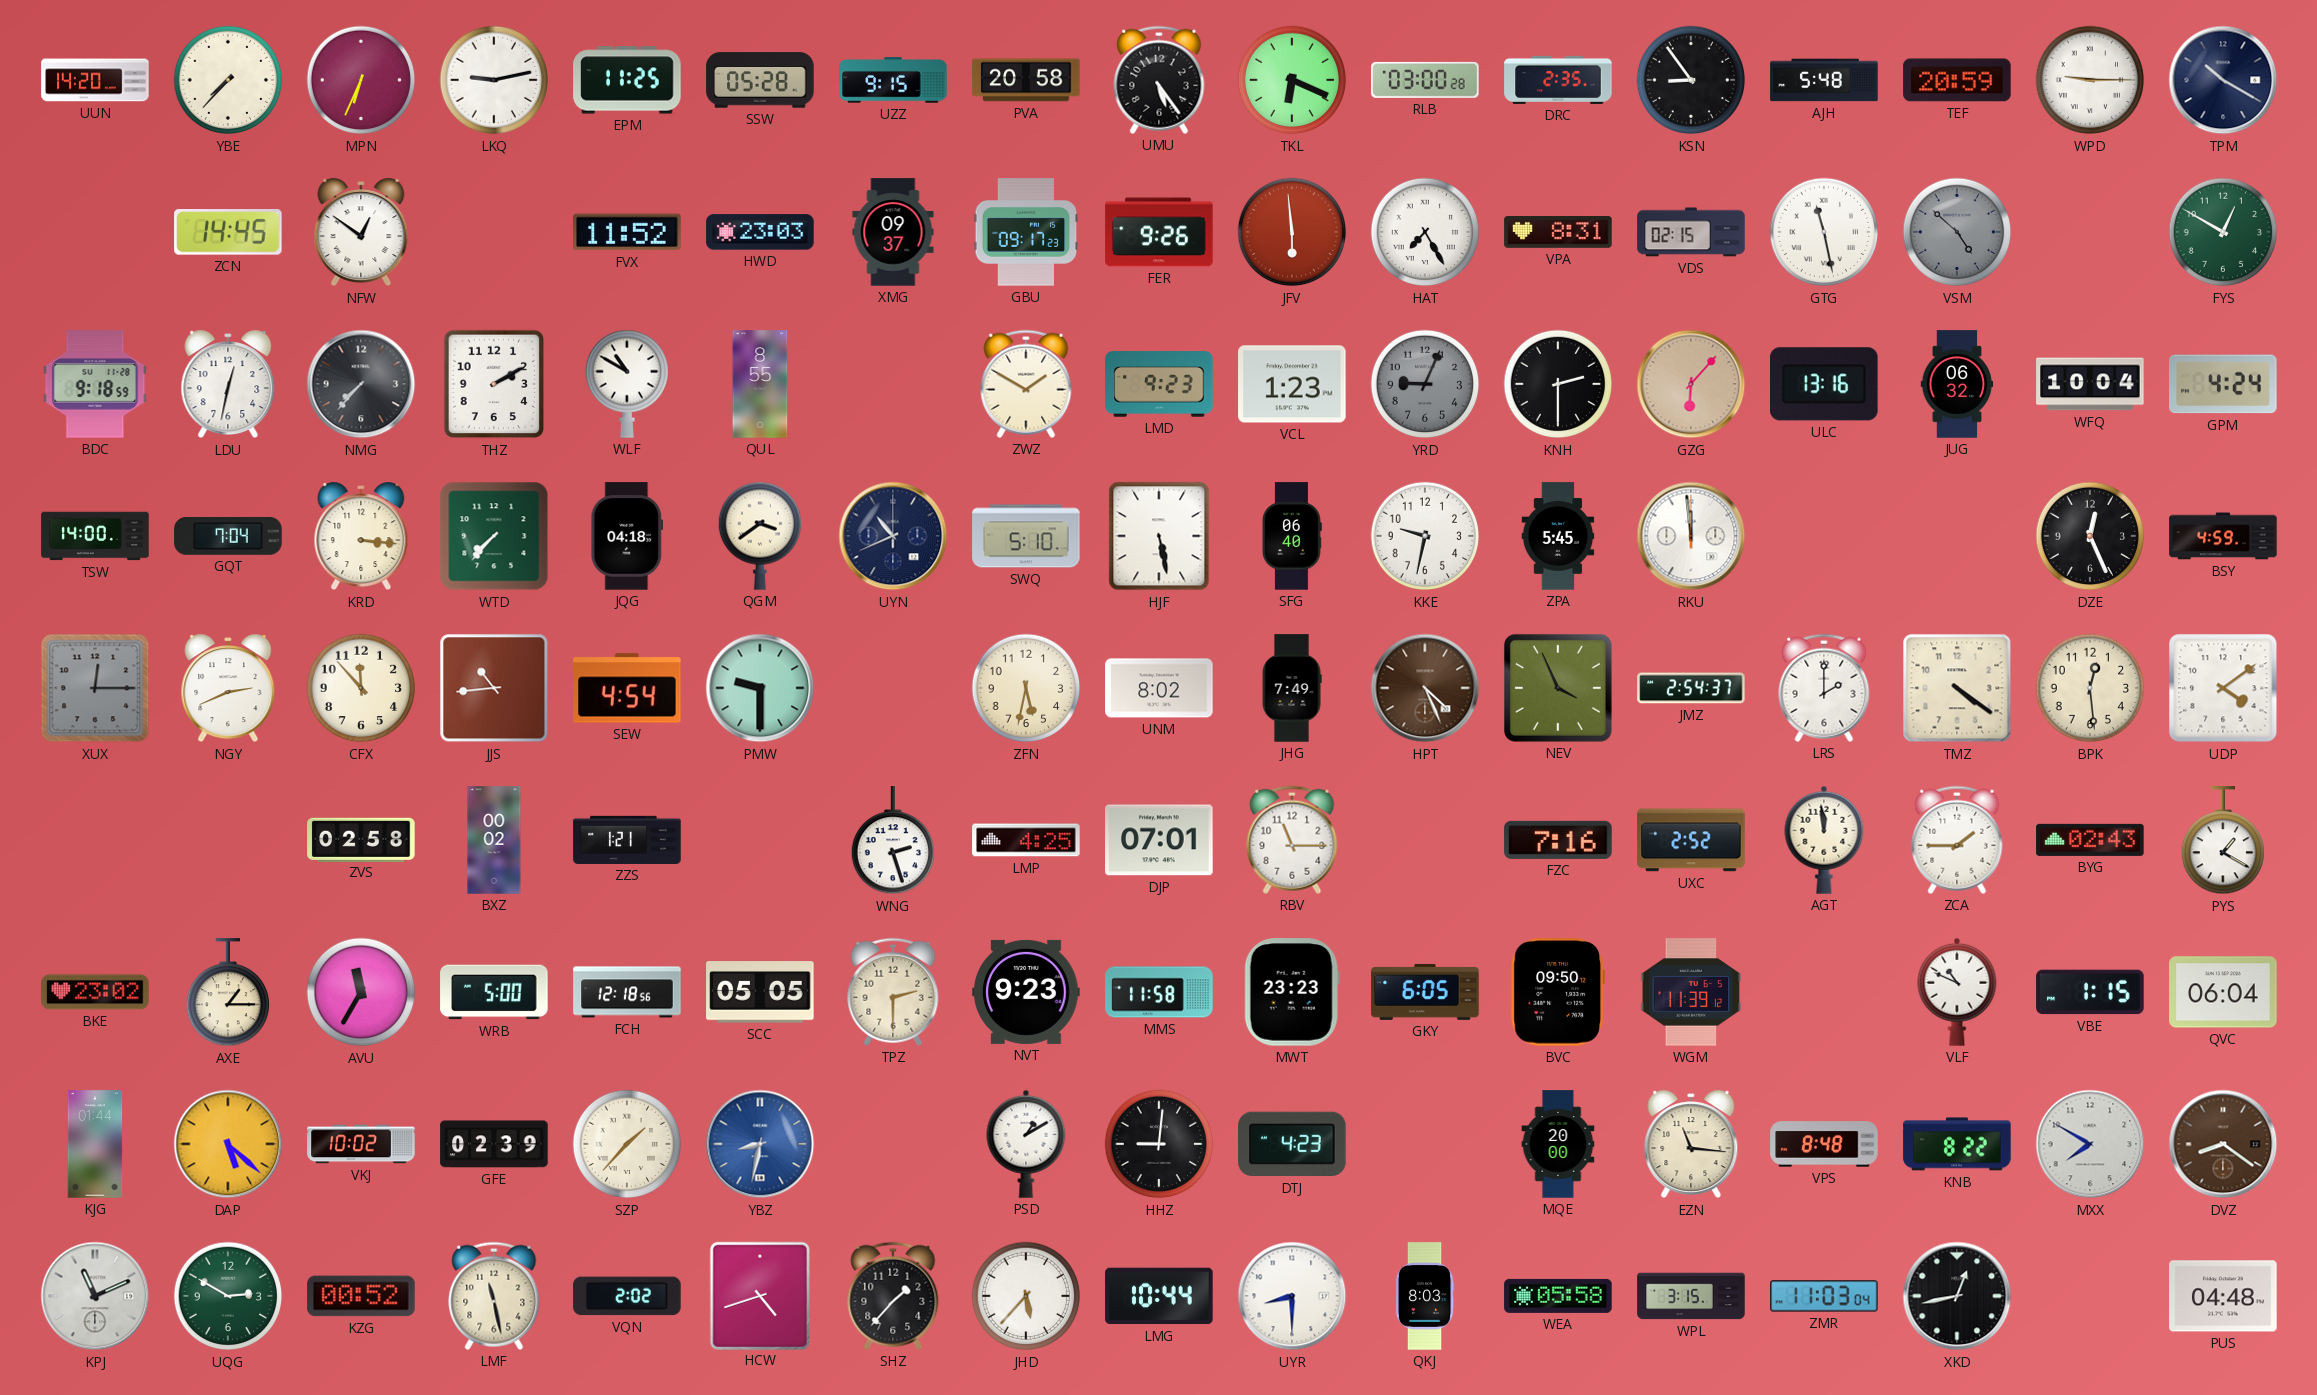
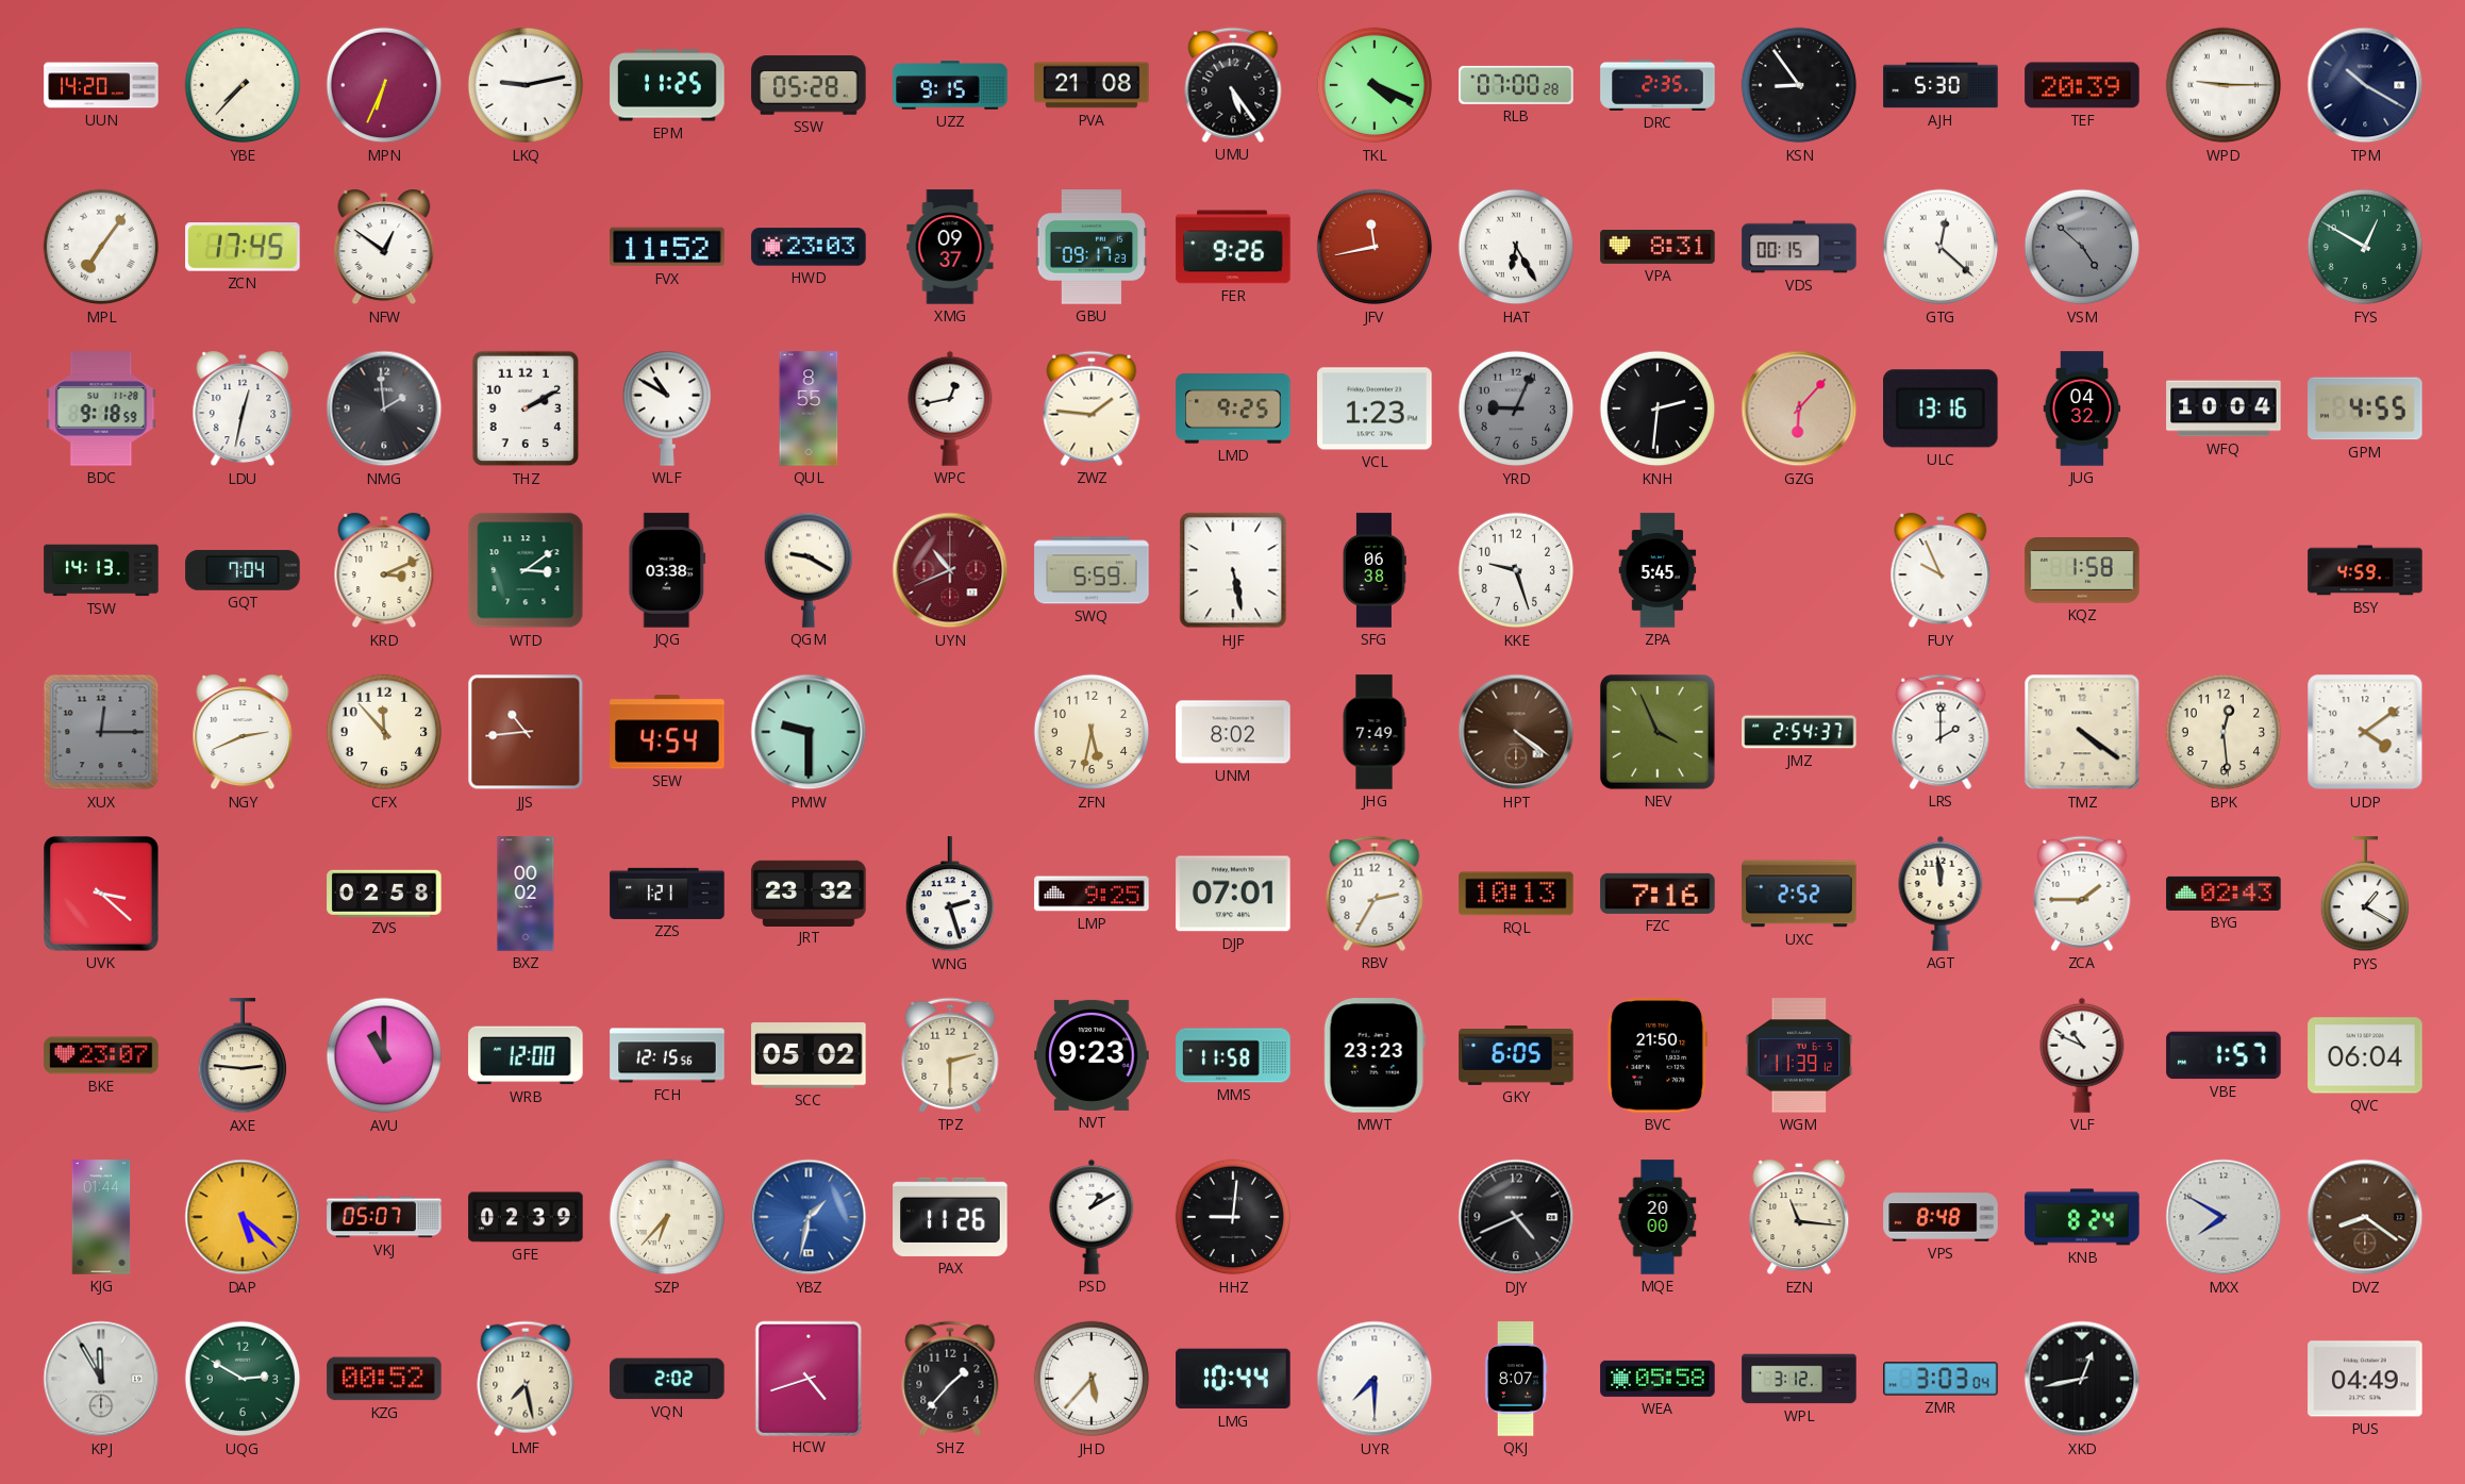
PVA: 20:58 -> 21:08
TKL: 6:19 -> 4:19
RLB: 03:00 -> 07:00
AJH: 5:48 -> 5:30
TEF: 20:59 -> 20:39
MPL: none -> 7:06
ZCN: 14:45 -> 17:45
JFV: 5:59 -> 11:43
HAT: 7:25 -> 6:25
VDS: 02:15 -> 00:15
GTG: 11:28 -> 12:22
NMG: 7:37 -> 1:59
WPC: none -> 12:43
ZWZ: 1:50 -> 1:46
LMD: 9:23 -> 9:25
KNH: 2:30 -> 2:31
JUG: 06:32 -> 04:32
GPM: 4:24 -> 4:55
TSW: 14:00 -> 14:13
KRD: 3:16 -> 3:11
WTD: 7:37 -> 3:09
JQG: 04:18 -> 03:38
QGM: 3:39 -> 9:20
UYN dial: navy -> burgundy
SWQ: 5:10 -> 5:59
SFG: 06:40 -> 06:38
KKE: 9:32 -> 9:27
RKU: 11:59 -> none
FUY: none -> 9:56
KQZ: none -> 1:58
DZE: 12:26 -> none
HPT: 4:26 -> 4:21
UVK: none -> 3:22
JRT: none -> 23:32
LMP: 4:25 -> 9:25
RBV: 11:15 -> 2:35
RQL: none -> 10:13
BKE: 23:02 -> 23:07
AXE: 1:15 -> 2:46
AVU: 11:35 -> 11:00
WRB: 5:00 -> 12:00
FCH: 12:18 -> 12:15
SCC: 05:05 -> 05:02
BVC: 09:50 -> 21:50
VBE: 1:15 -> 1:57
VKJ: 10:02 -> 05:07
SZP: 1:37 -> 6:37
YBZ: 8:32 -> 1:32
PAX: none -> 11:26
DTJ: 4:23 -> none
DJY: none -> 4:41
KNB: 8:22 -> 8:24
KPJ: 11:11 -> 11:55
LMF: 11:28 -> 7:28
UYR: 8:30 -> 7:30
QKJ: 8:03 -> 8:07
WPL: 3:15 -> 3:12
ZMR: 11:03 -> 3:03
PUS: 04:48 -> 04:49
